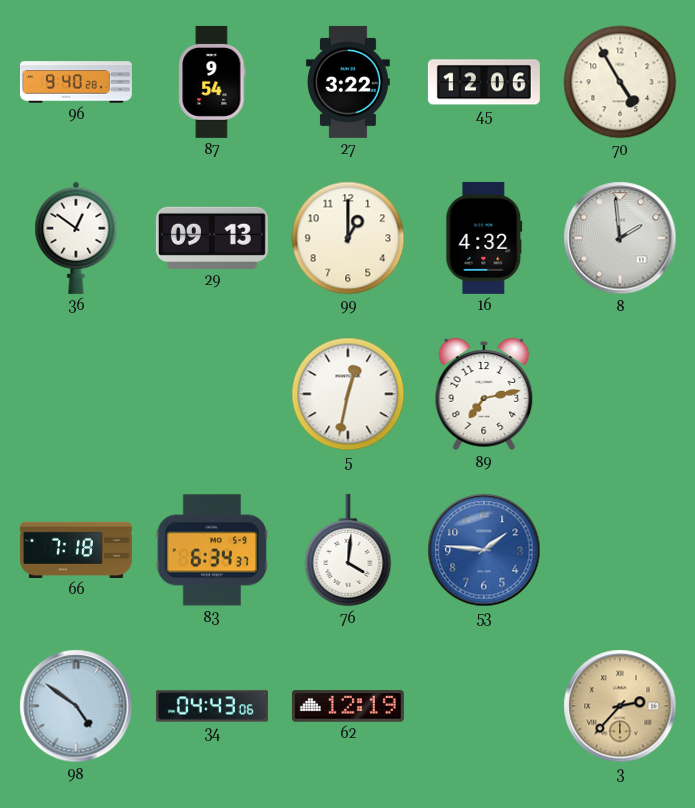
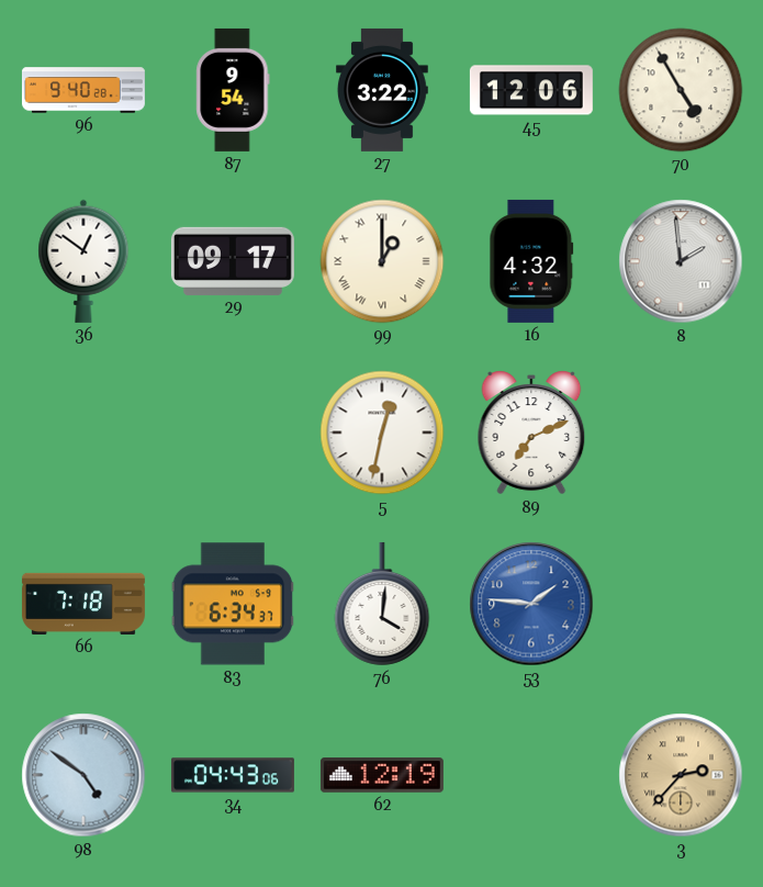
29: 09:13 -> 09:17
99 numerals: Arabic -> Roman
89: 7:13 -> 7:11
